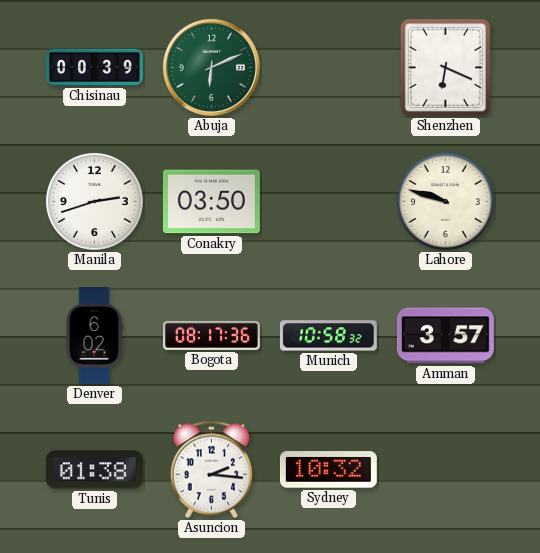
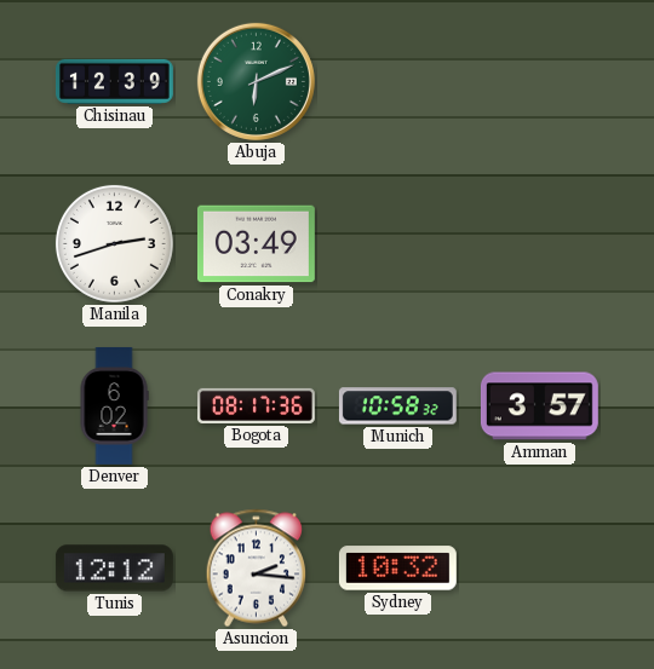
Chisinau: 00:39 -> 12:39
Shenzhen: 6:19 -> none
Conakry: 03:50 -> 03:49
Lahore: 9:48 -> none
Tunis: 01:38 -> 12:12
